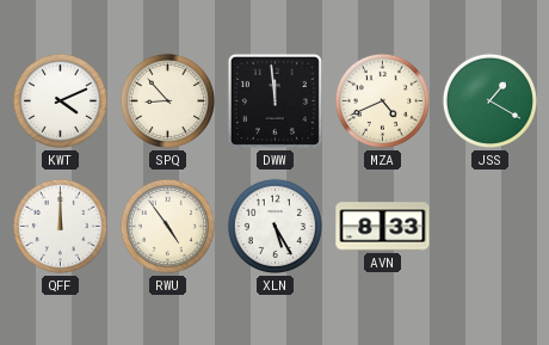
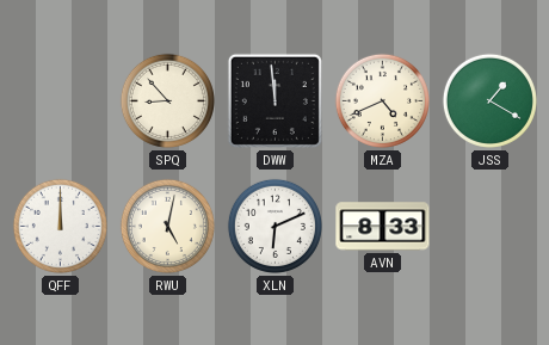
KWT: 4:11 -> none
RWU: 4:54 -> 5:02
XLN: 5:25 -> 6:11
